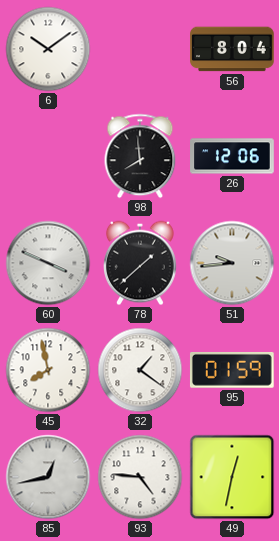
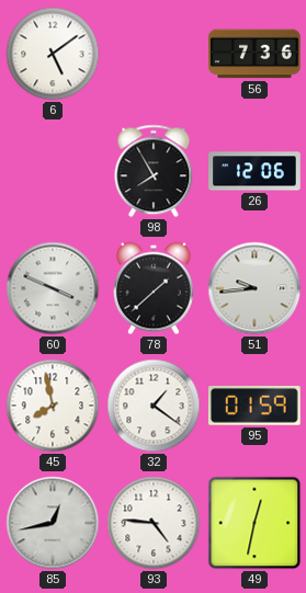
6: 10:09 -> 5:09
56: 8:04 -> 7:36
98: 7:59 -> 7:55
